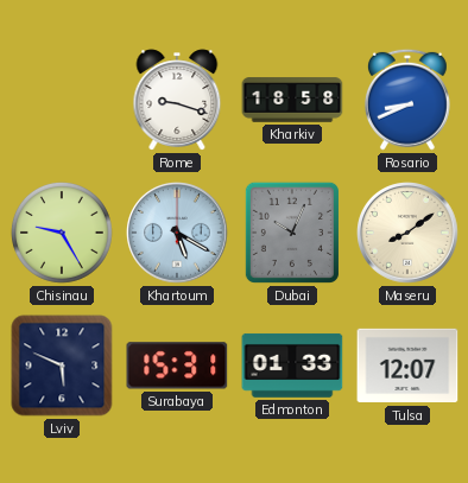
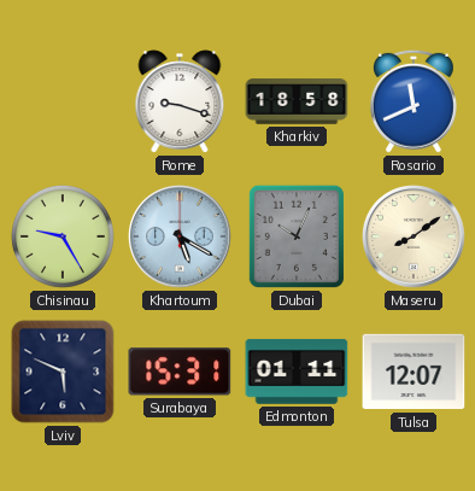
Rosario: 8:41 -> 11:41
Edmonton: 01:33 -> 01:11
